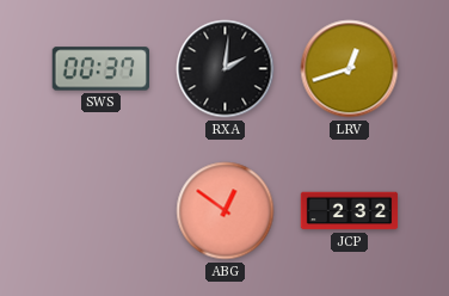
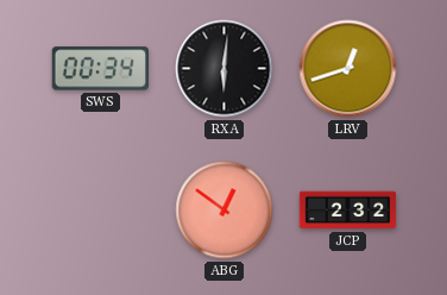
SWS: 00:37 -> 00:34
RXA: 2:01 -> 6:01
